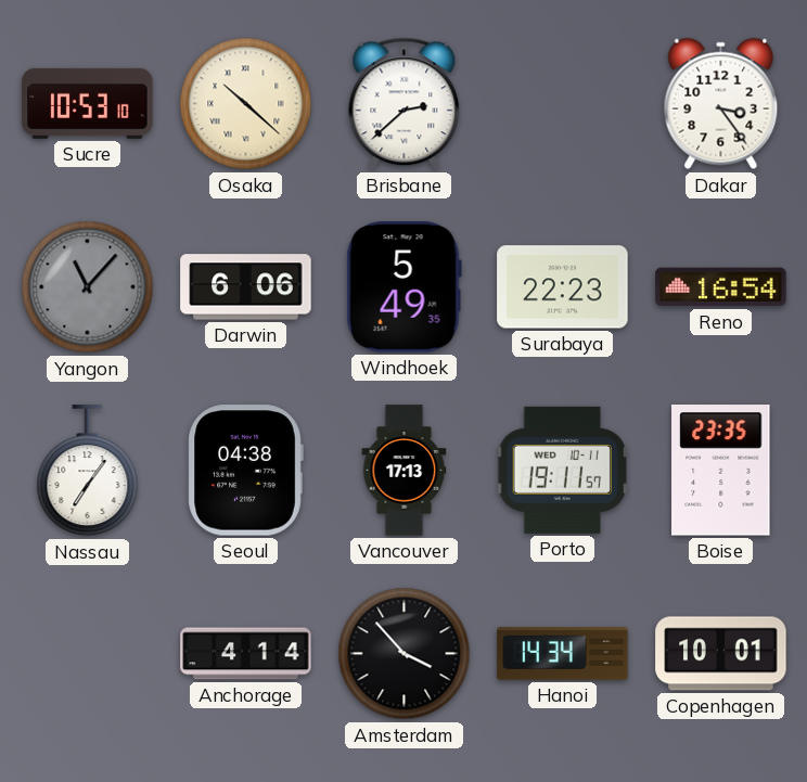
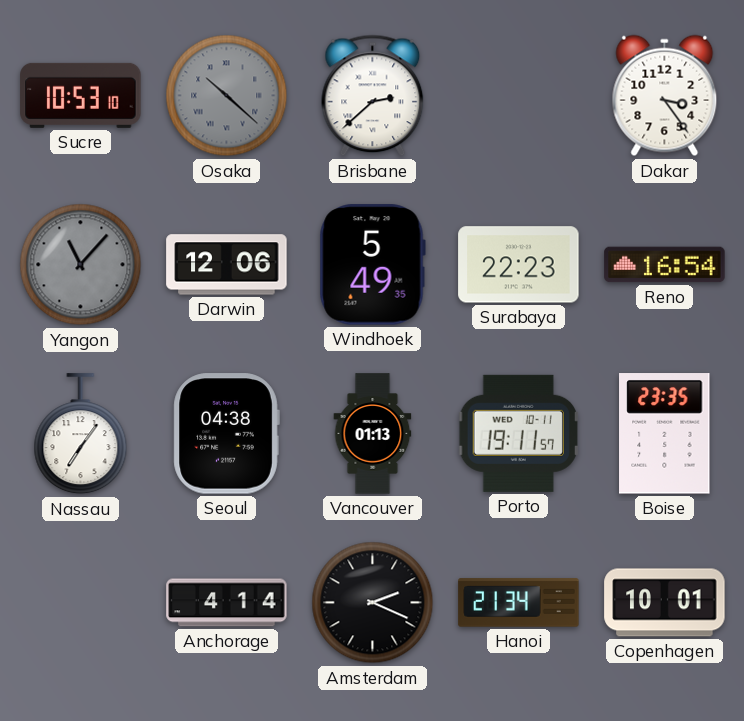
Osaka dial: cream -> grey
Darwin: 6:06 -> 12:06
Vancouver: 17:13 -> 01:13
Amsterdam: 3:53 -> 2:19
Hanoi: 14:34 -> 21:34
